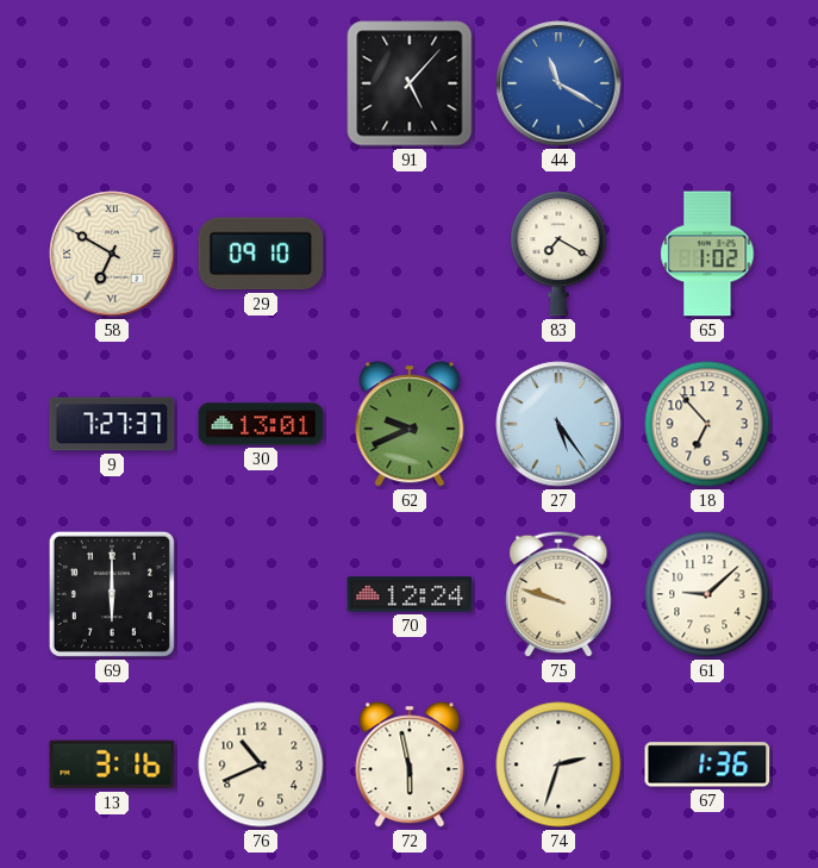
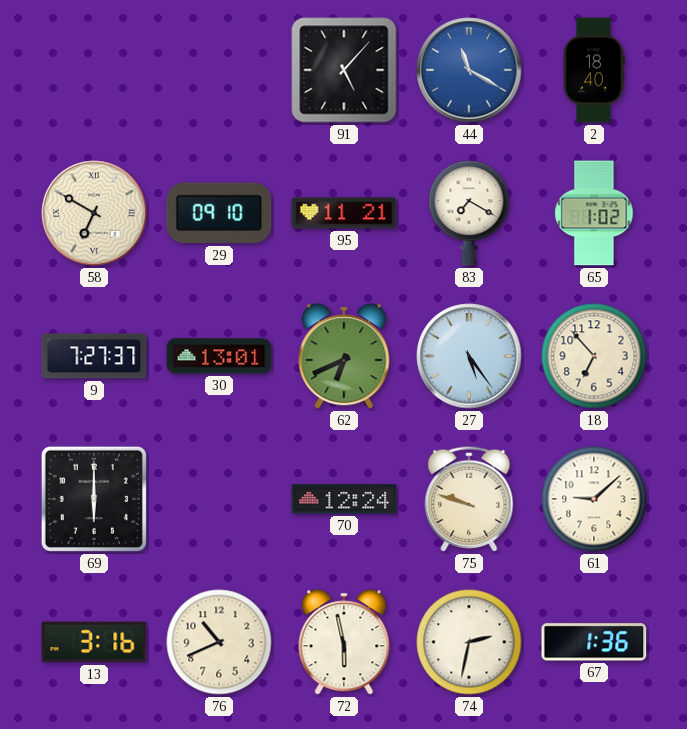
2: none -> 18:40
95: none -> 11:21
62: 9:41 -> 6:41
74: 2:33 -> 2:32
